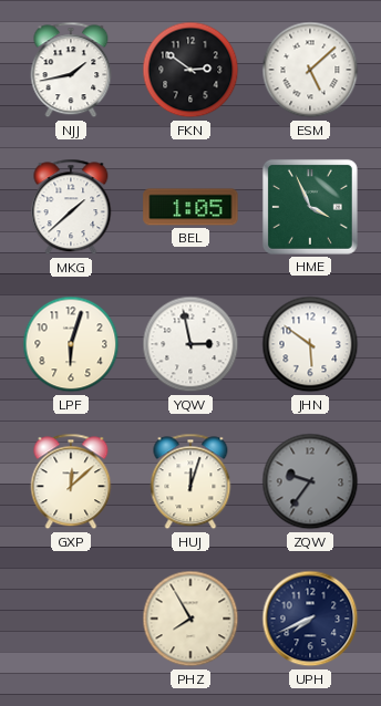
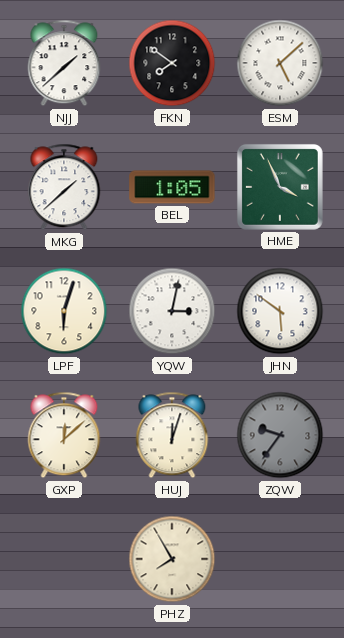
NJJ: 1:43 -> 1:38
FKN: 2:51 -> 7:51
YQW: 2:58 -> 3:02
UPH: 7:41 -> none
